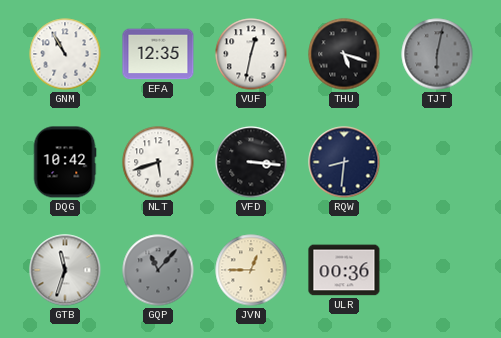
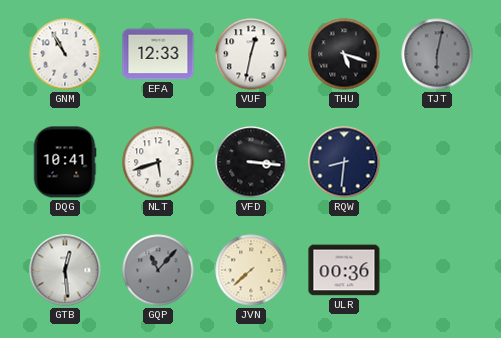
EFA: 12:35 -> 12:33
DQG: 10:42 -> 10:41
GTB: 11:33 -> 12:29
JVN: 12:45 -> 7:38
